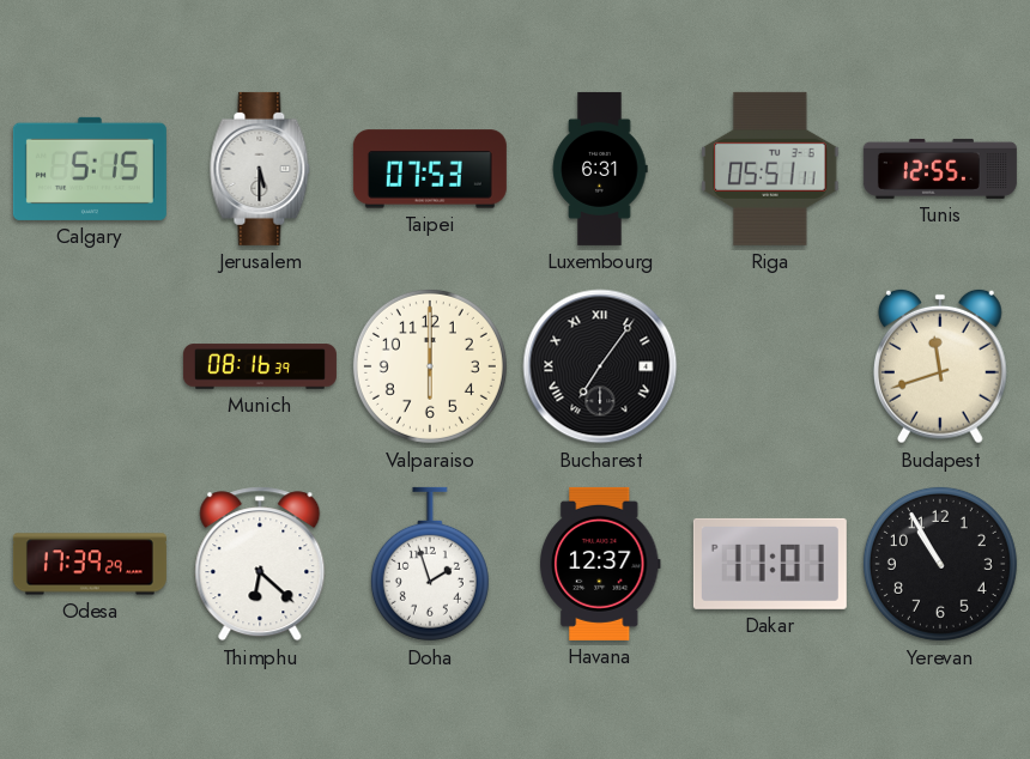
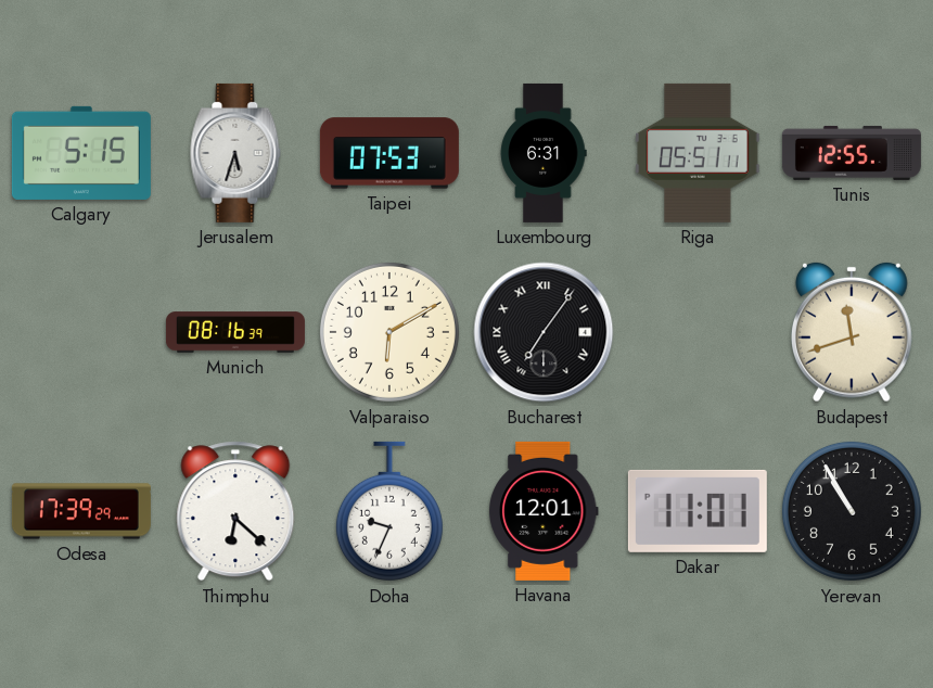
Jerusalem: 5:30 -> 5:33
Valparaiso: 6:00 -> 6:10
Doha: 1:57 -> 9:34
Havana: 12:37 -> 12:01
